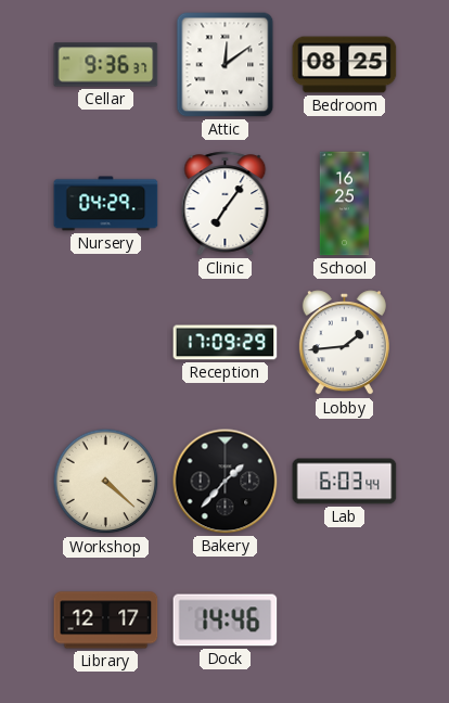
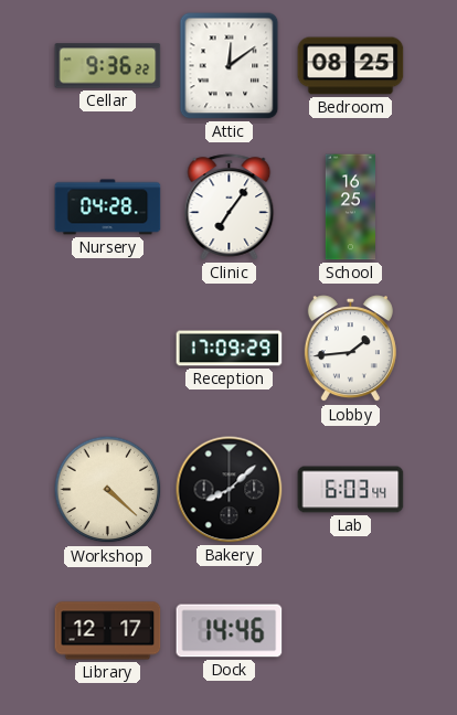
Cellar: 9:36:37 -> 9:36:22
Nursery: 04:29 -> 04:28
Bakery: 1:37 -> 8:08
